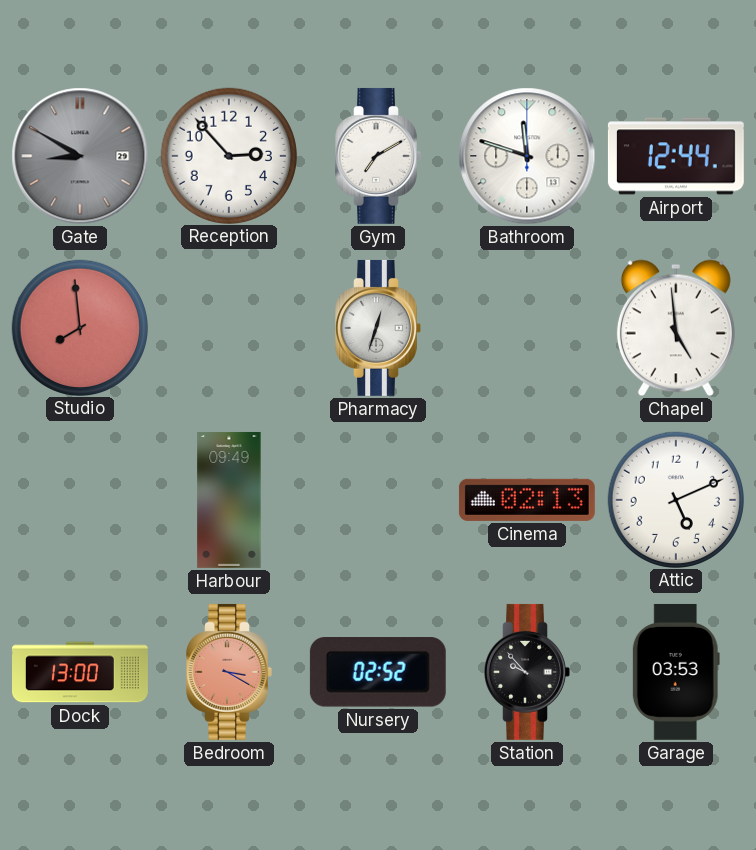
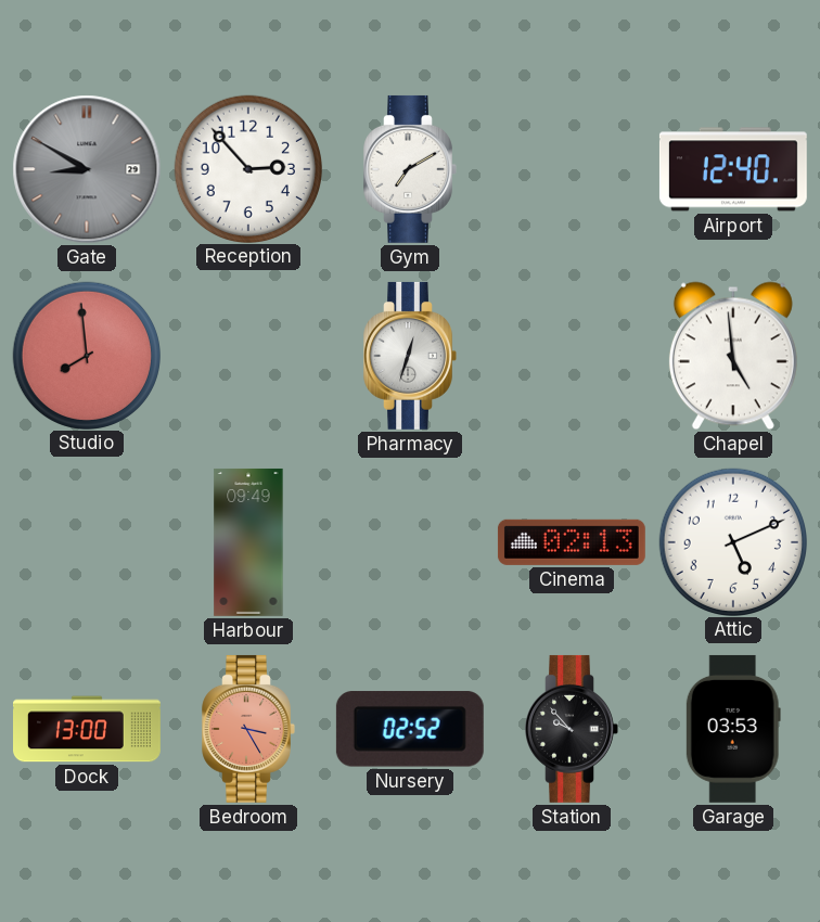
Bathroom: 11:48 -> none
Airport: 12:44 -> 12:40
Bedroom: 3:20 -> 3:25
